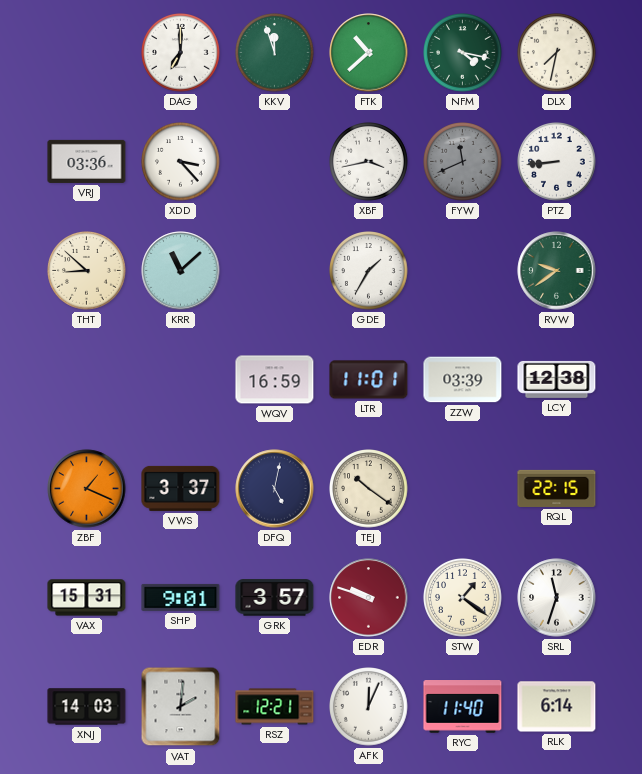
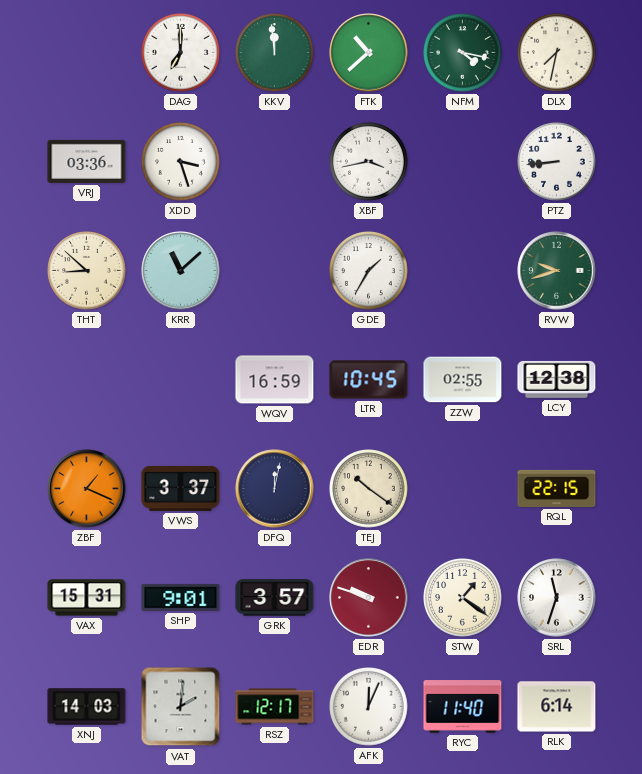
KKV: 11:57 -> 11:59
XDD: 3:23 -> 3:27
FYW: 11:41 -> none
RVW: 9:39 -> 9:42
LTR: 11:01 -> 10:45
ZZW: 03:39 -> 02:55
DFQ: 5:02 -> 12:02
RSZ: 12:21 -> 12:17
